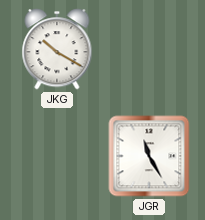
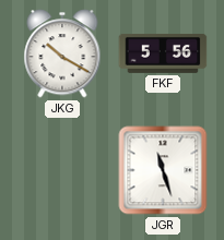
FKF: none -> 5:56
JGR: 11:25 -> 11:27
